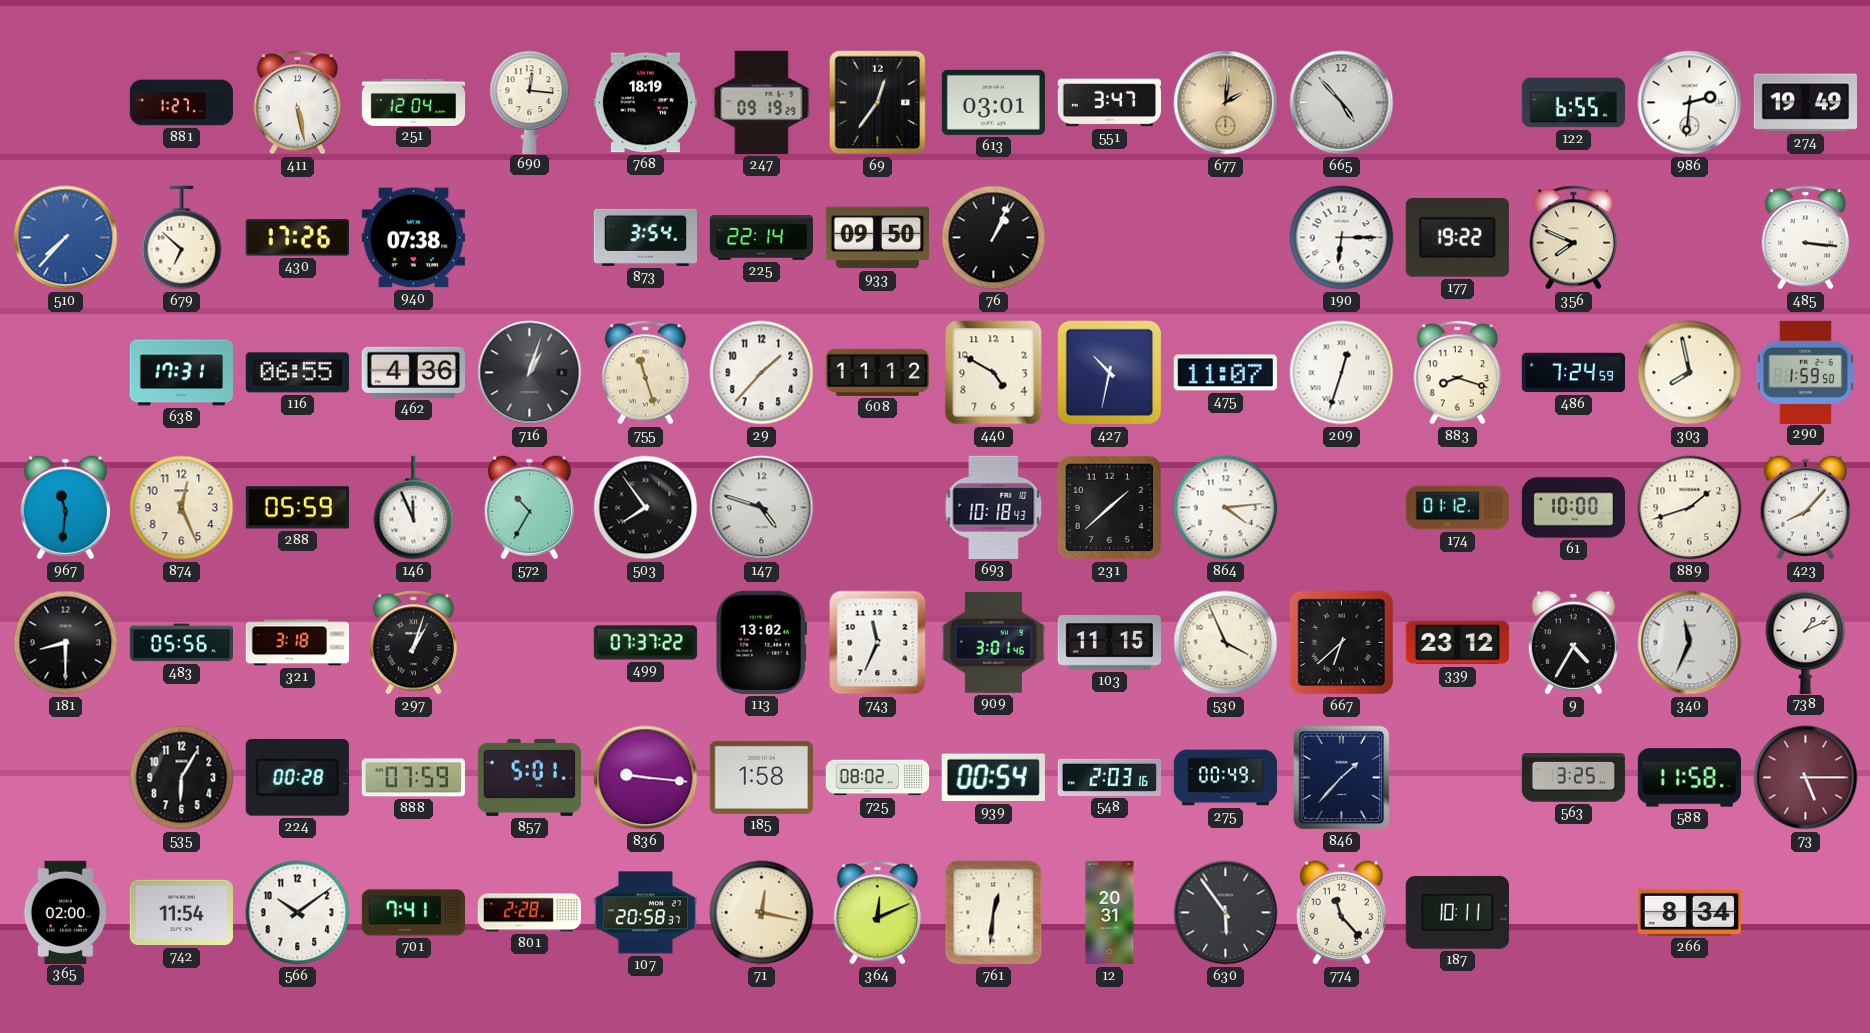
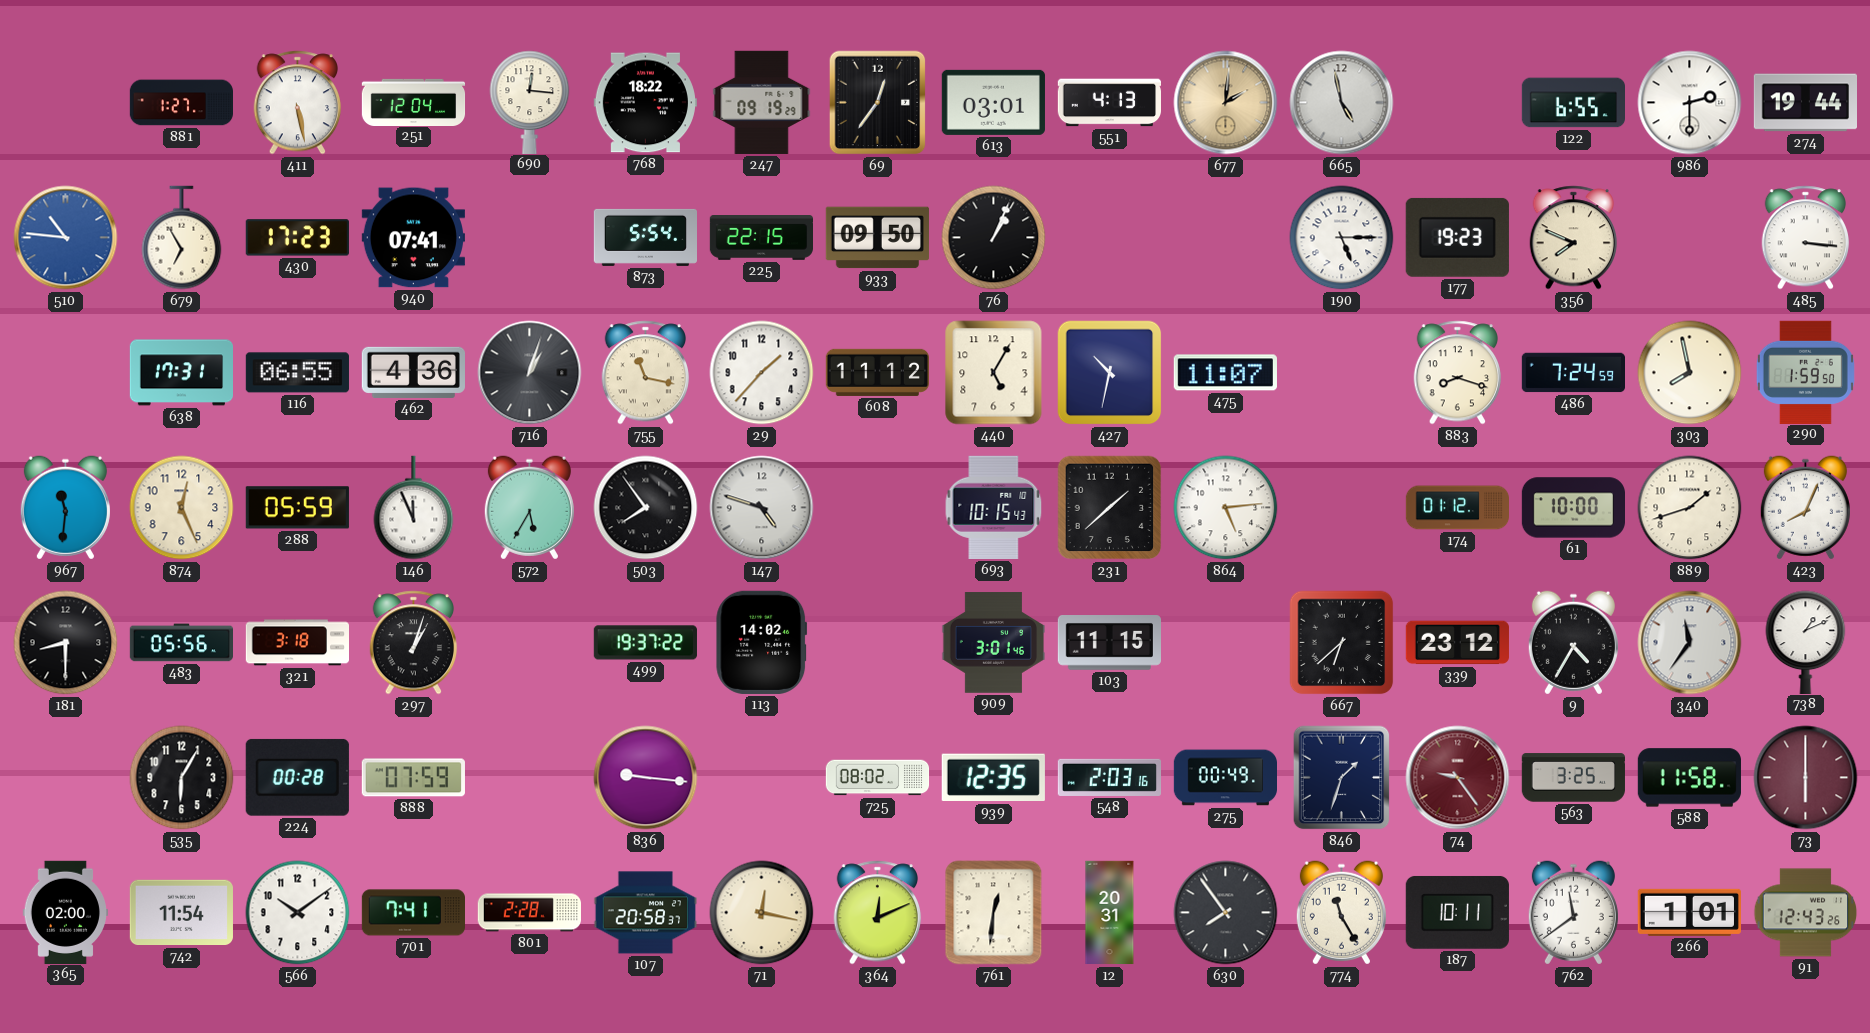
768: 18:19 -> 18:22
551: 3:47 -> 4:13
665: 4:53 -> 4:58
986: 2:31 -> 2:30
274: 19:49 -> 19:44
510: 7:37 -> 10:46
679: 6:52 -> 6:55
430: 17:26 -> 17:23
940: 07:38 -> 07:41
873: 3:54 -> 5:54
225: 22:14 -> 22:15
190: 6:15 -> 5:15
177: 19:22 -> 19:23
755: 11:27 -> 11:17
440: 4:50 -> 5:05
209: 12:33 -> none
572: 10:35 -> 5:35
693: 10:18 -> 10:15
864: 4:14 -> 5:14
423: 8:07 -> 8:04
499: 07:37 -> 19:37
113: 13:02 -> 14:02
743: 11:34 -> none
530: 3:56 -> none
340: 11:34 -> 11:36
857: 5:01 -> none
185: 1:58 -> none
939: 00:54 -> 12:35
846: 1:37 -> 1:33
74: none -> 9:24
73: 5:15 -> 6:00
630: 5:54 -> 7:54
774: 11:23 -> 11:25
762: none -> 11:39
266: 8:34 -> 1:01
91: none -> 12:43
